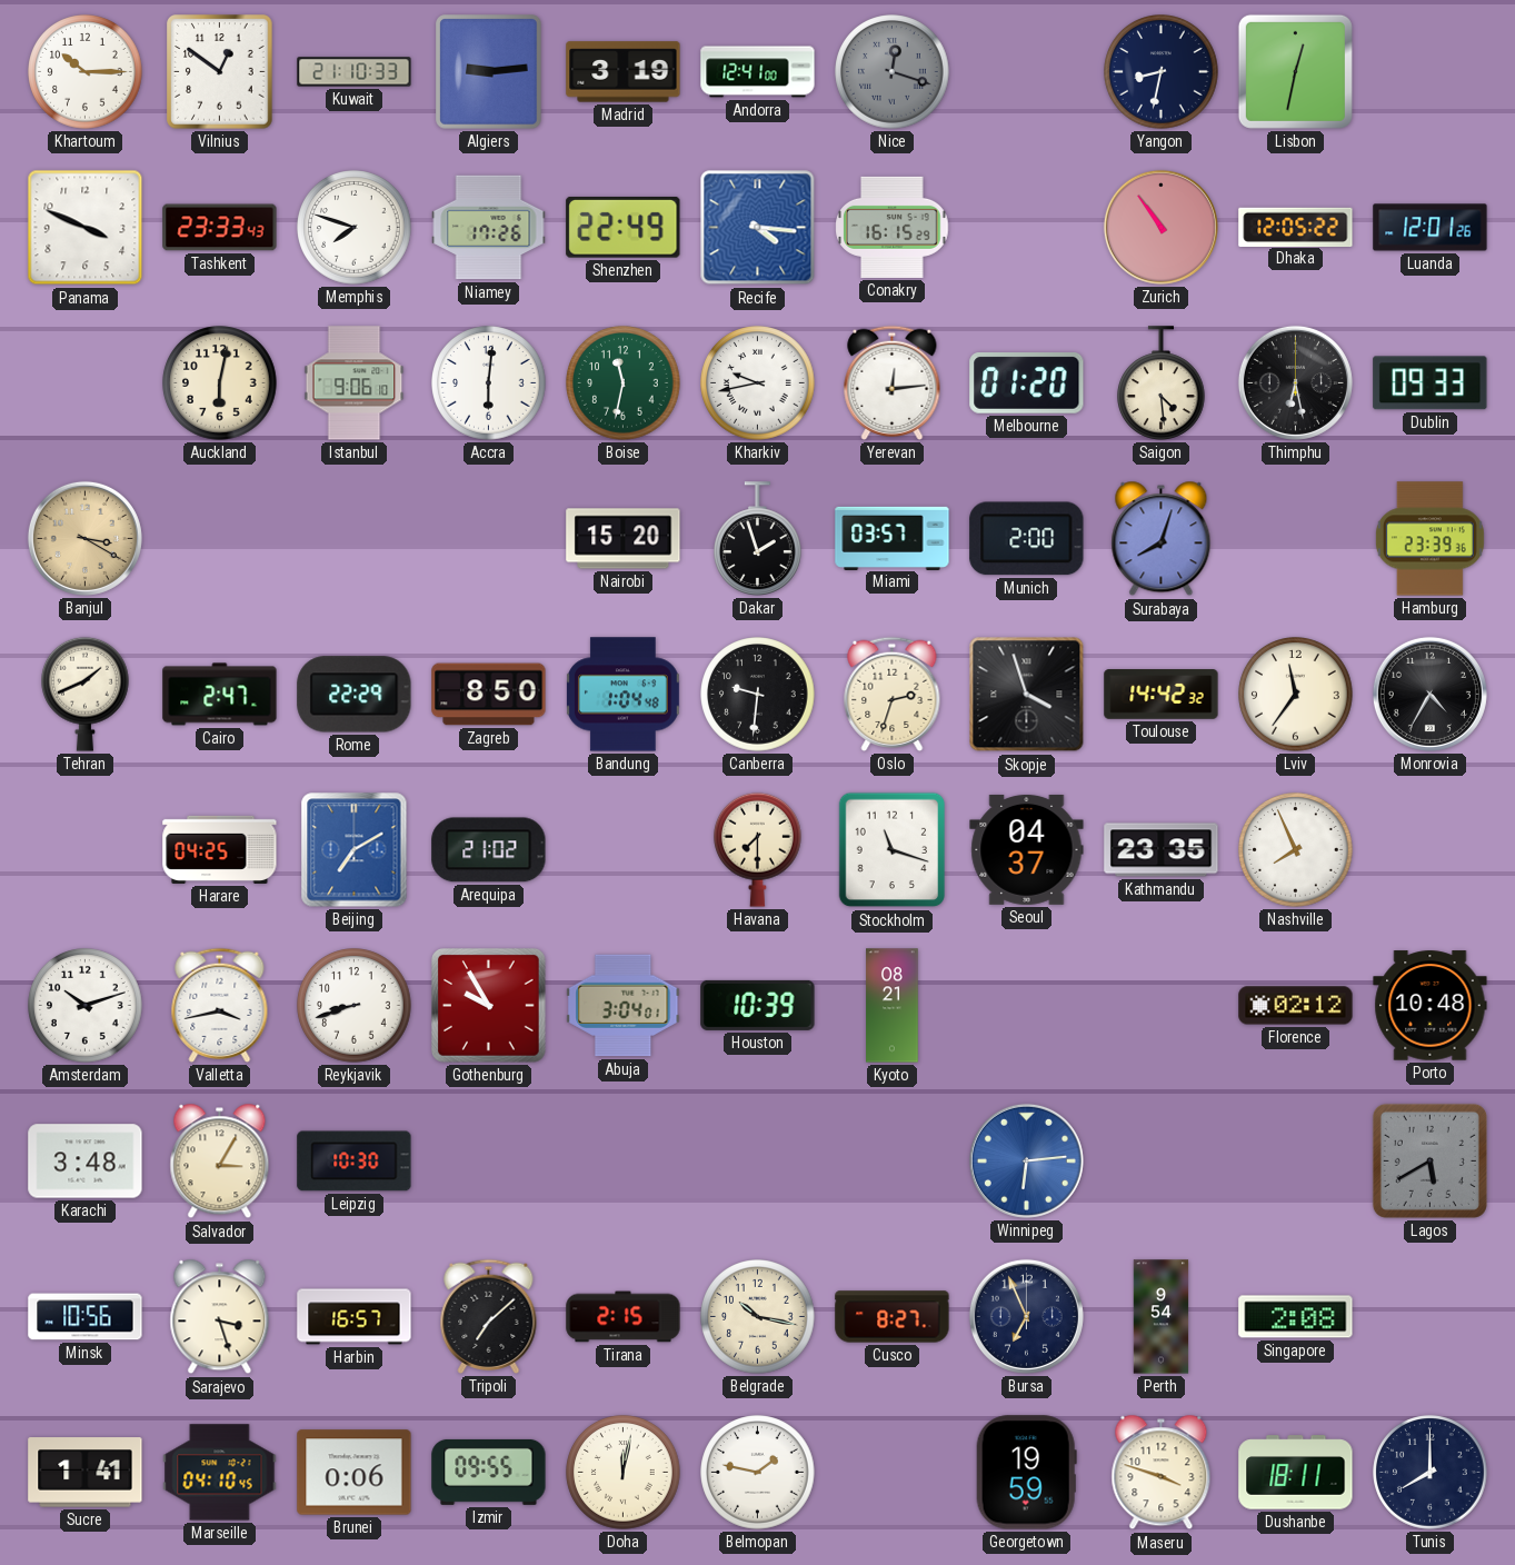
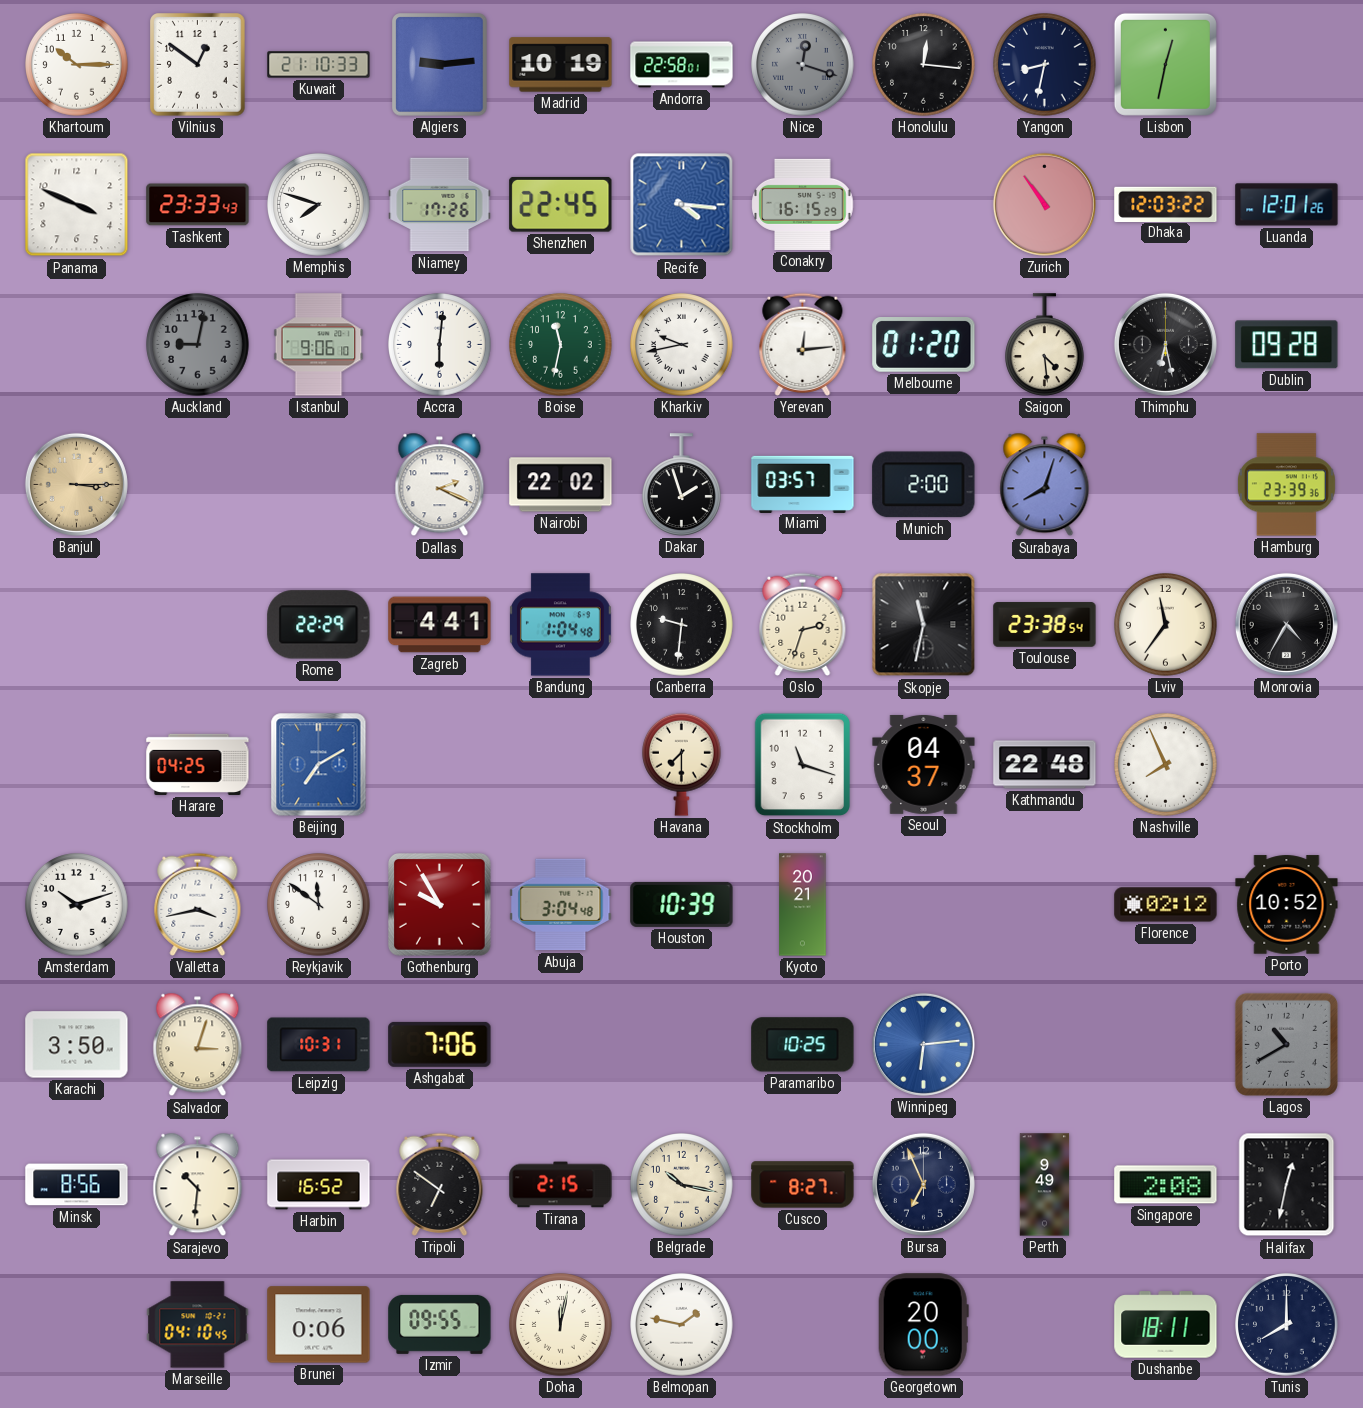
Madrid: 3:19 -> 10:19
Andorra: 12:41 -> 22:58
Honolulu: none -> 12:16
Shenzhen: 22:49 -> 22:45
Dhaka: 12:05 -> 12:03
Auckland: 6:02 -> 9:02
Auckland dial: cream -> grey
Dublin: 09:33 -> 09:28
Banjul: 3:20 -> 3:15
Dallas: none -> 2:19
Nairobi: 15:20 -> 22:02
Tehran: 1:41 -> none
Cairo: 2:47 -> none
Zagreb: 8:50 -> 4:41
Skopje: 3:57 -> 11:32
Toulouse: 14:42 -> 23:38
Arequipa: 21:02 -> none
Kathmandu: 23:35 -> 22:48
Reykjavik: 8:42 -> 11:51
Abuja: 3:04:01 -> 3:04:48
Kyoto: 08:21 -> 20:21
Porto: 10:48 -> 10:52
Karachi: 3:48 -> 3:50
Salvador: 3:05 -> 3:03
Leipzig: 10:30 -> 10:31
Ashgabat: none -> 7:06
Paramaribo: none -> 10:25
Lagos: 5:40 -> 10:40
Minsk: 10:56 -> 8:56
Sarajevo: 3:27 -> 10:31
Harbin: 16:57 -> 16:52
Tripoli: 7:08 -> 6:51
Perth: 9:54 -> 9:49
Halifax: none -> 12:32
Sucre: 1:41 -> none
Georgetown: 19:59 -> 20:00
Maseru: 3:48 -> none
